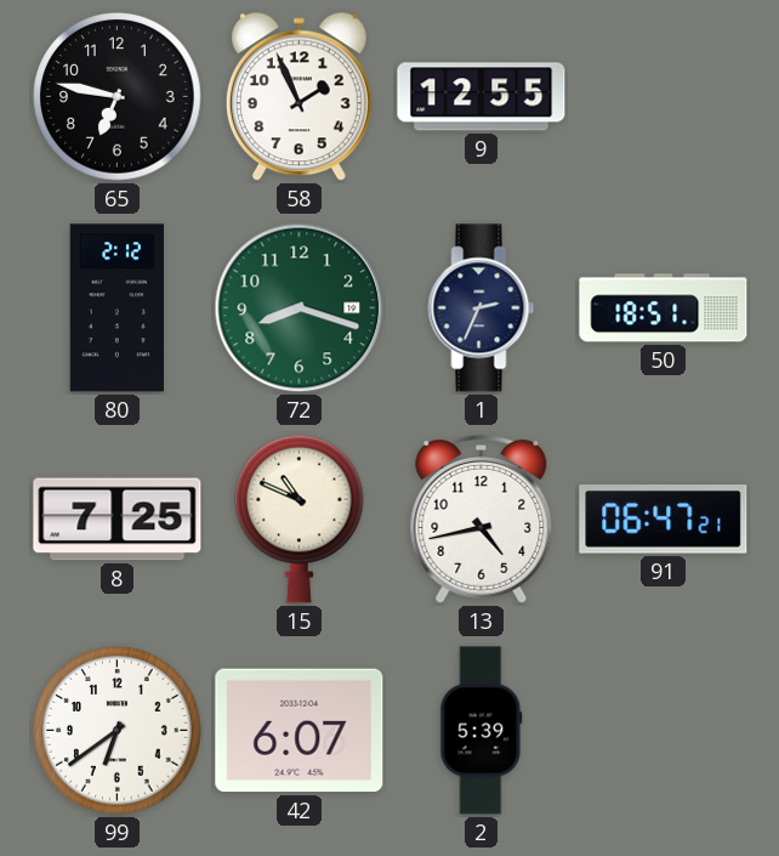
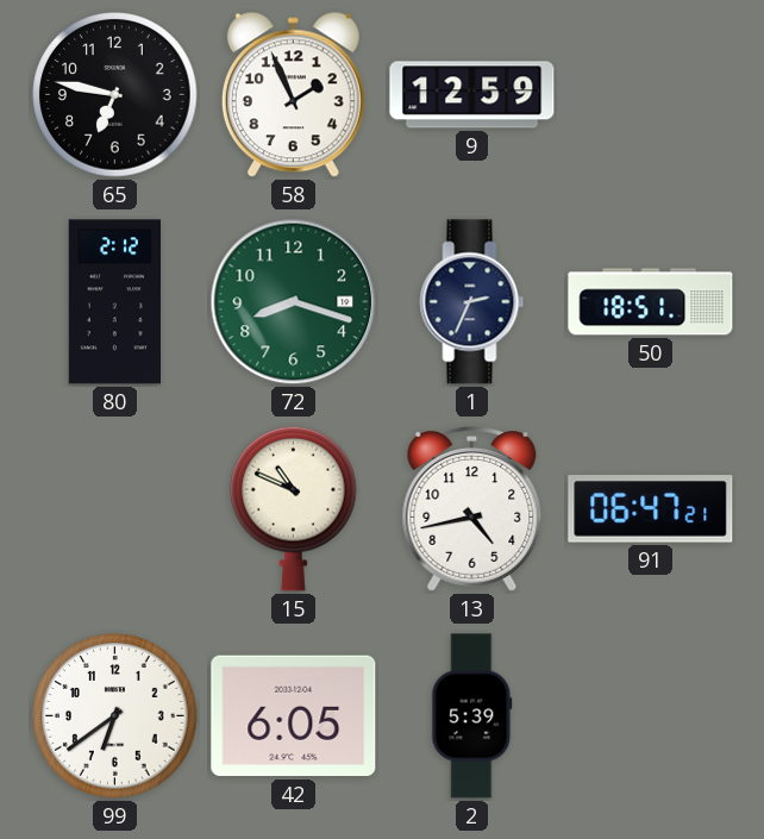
9: 12:55 -> 12:59
8: 7:25 -> none
42: 6:07 -> 6:05
